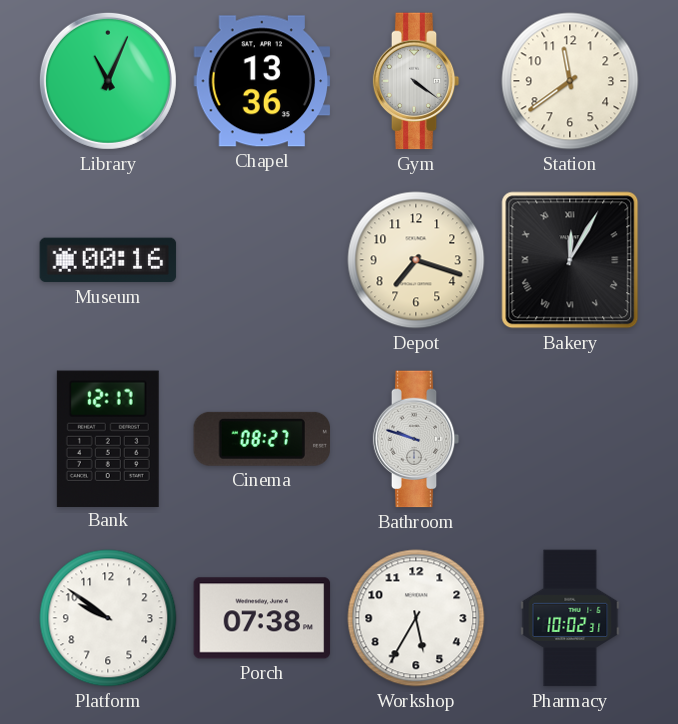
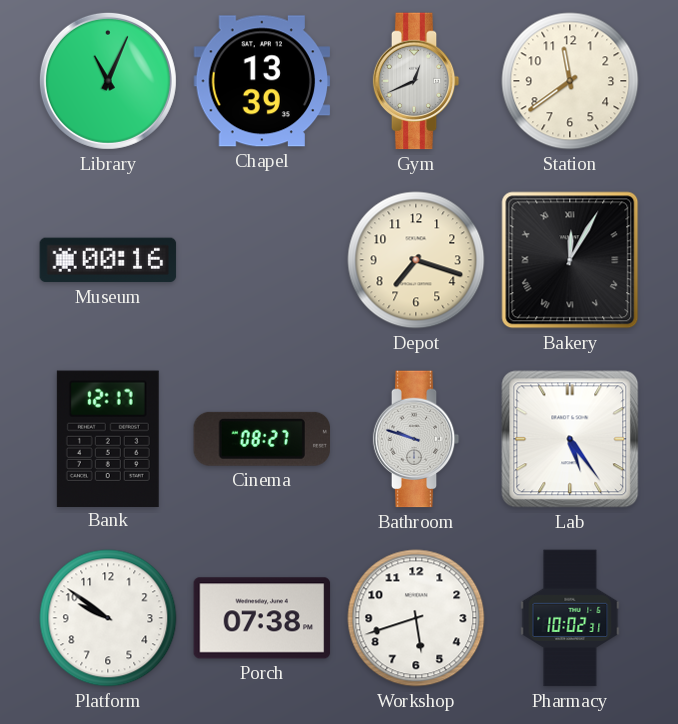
Chapel: 13:36 -> 13:39
Gym: 4:21 -> 12:41
Lab: none -> 5:24
Workshop: 5:35 -> 5:42
